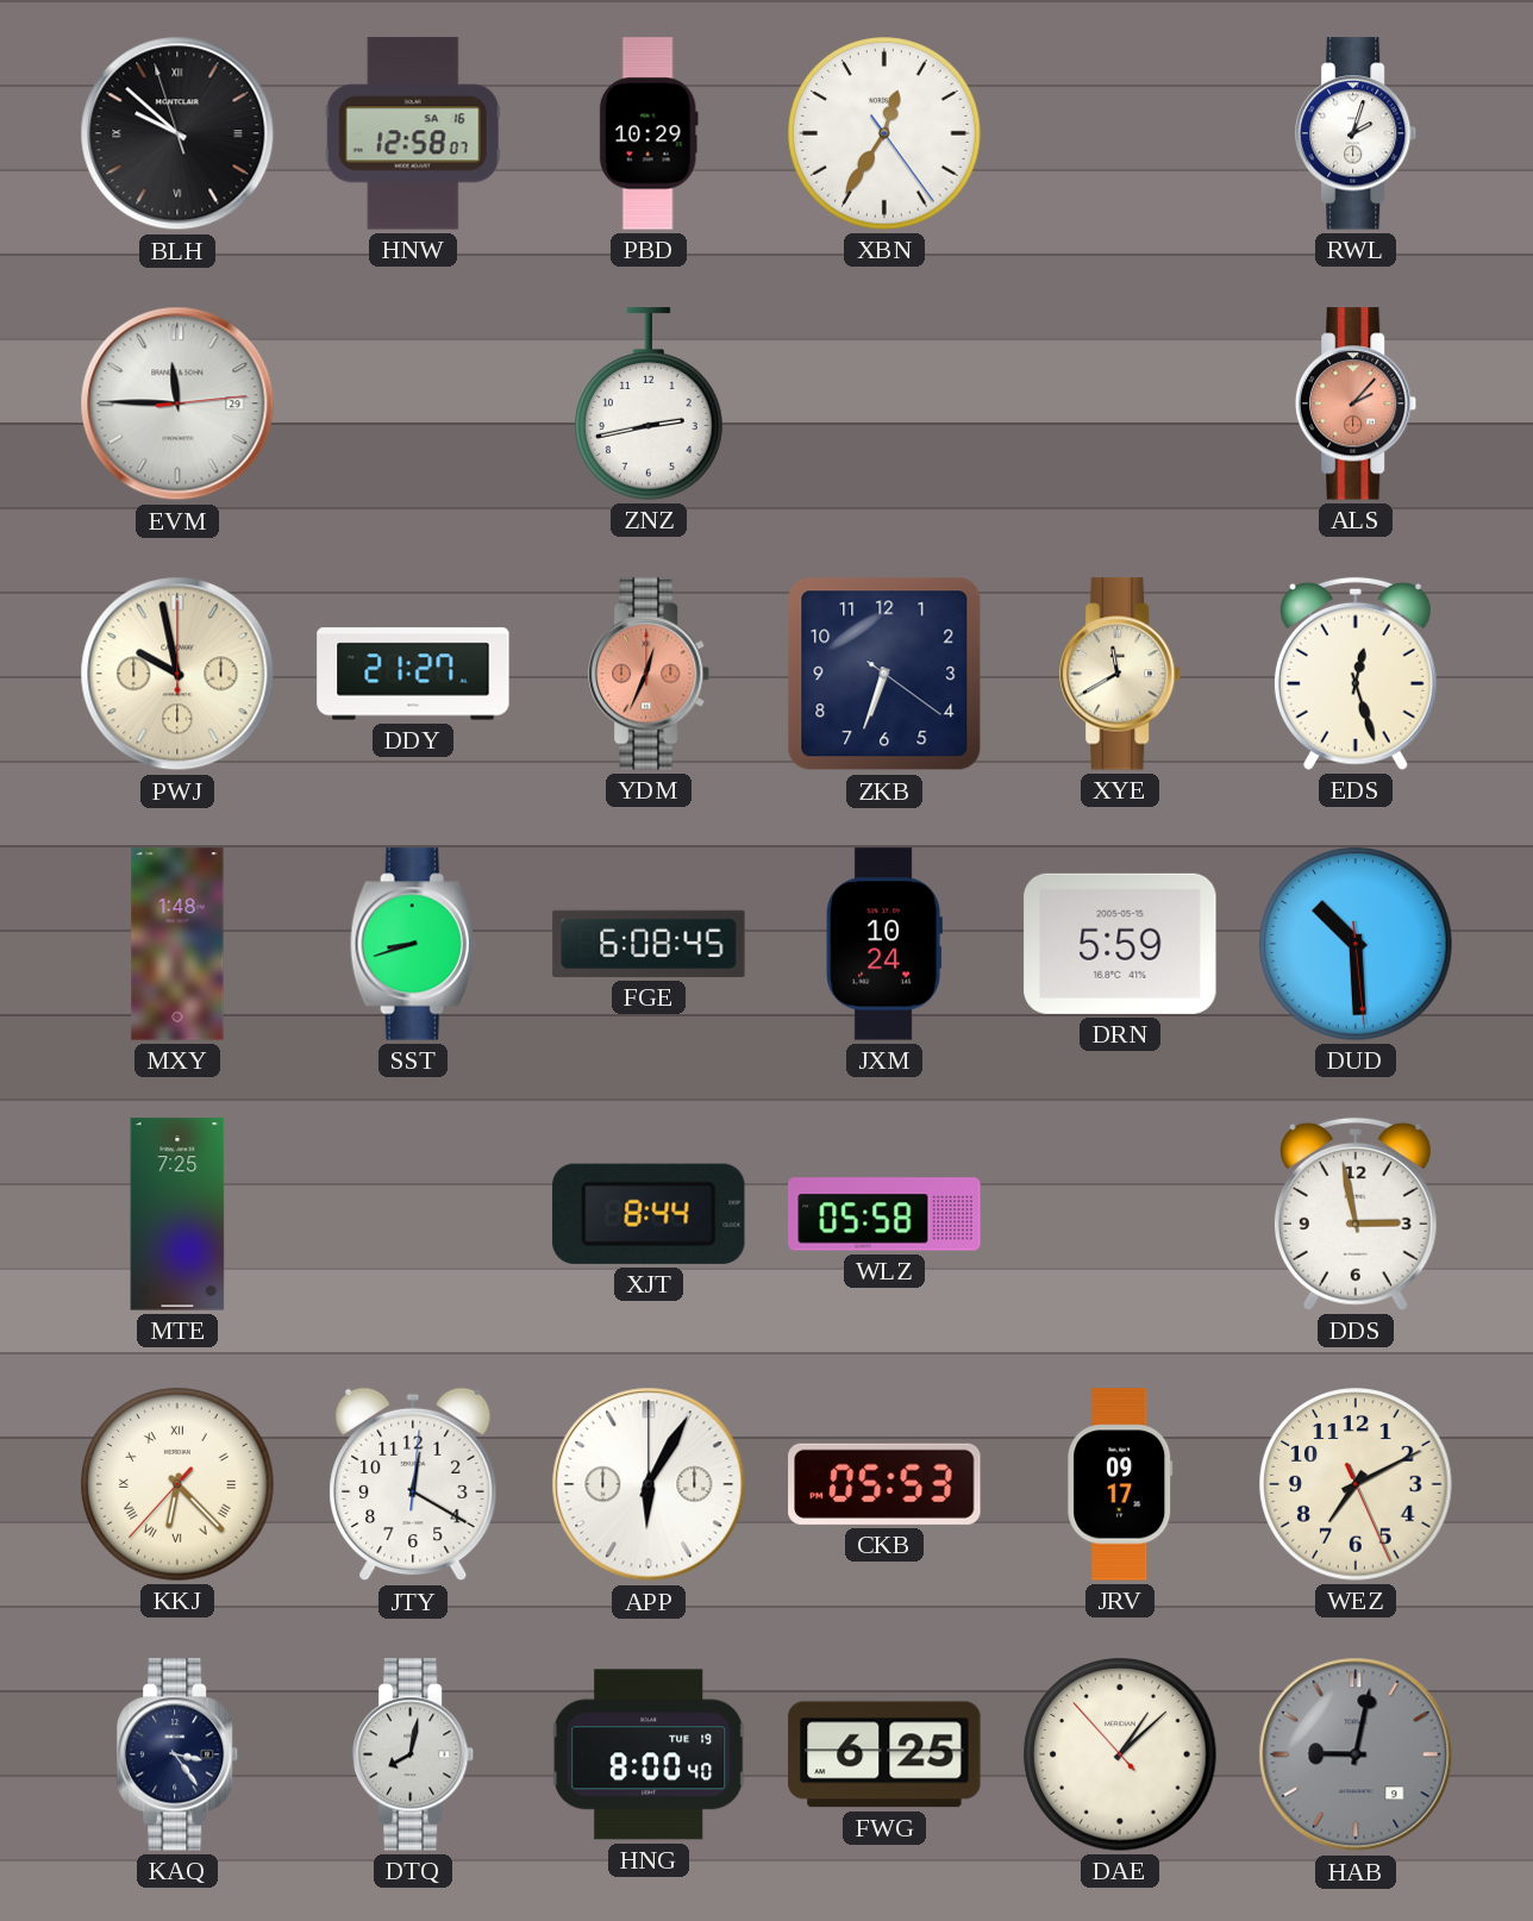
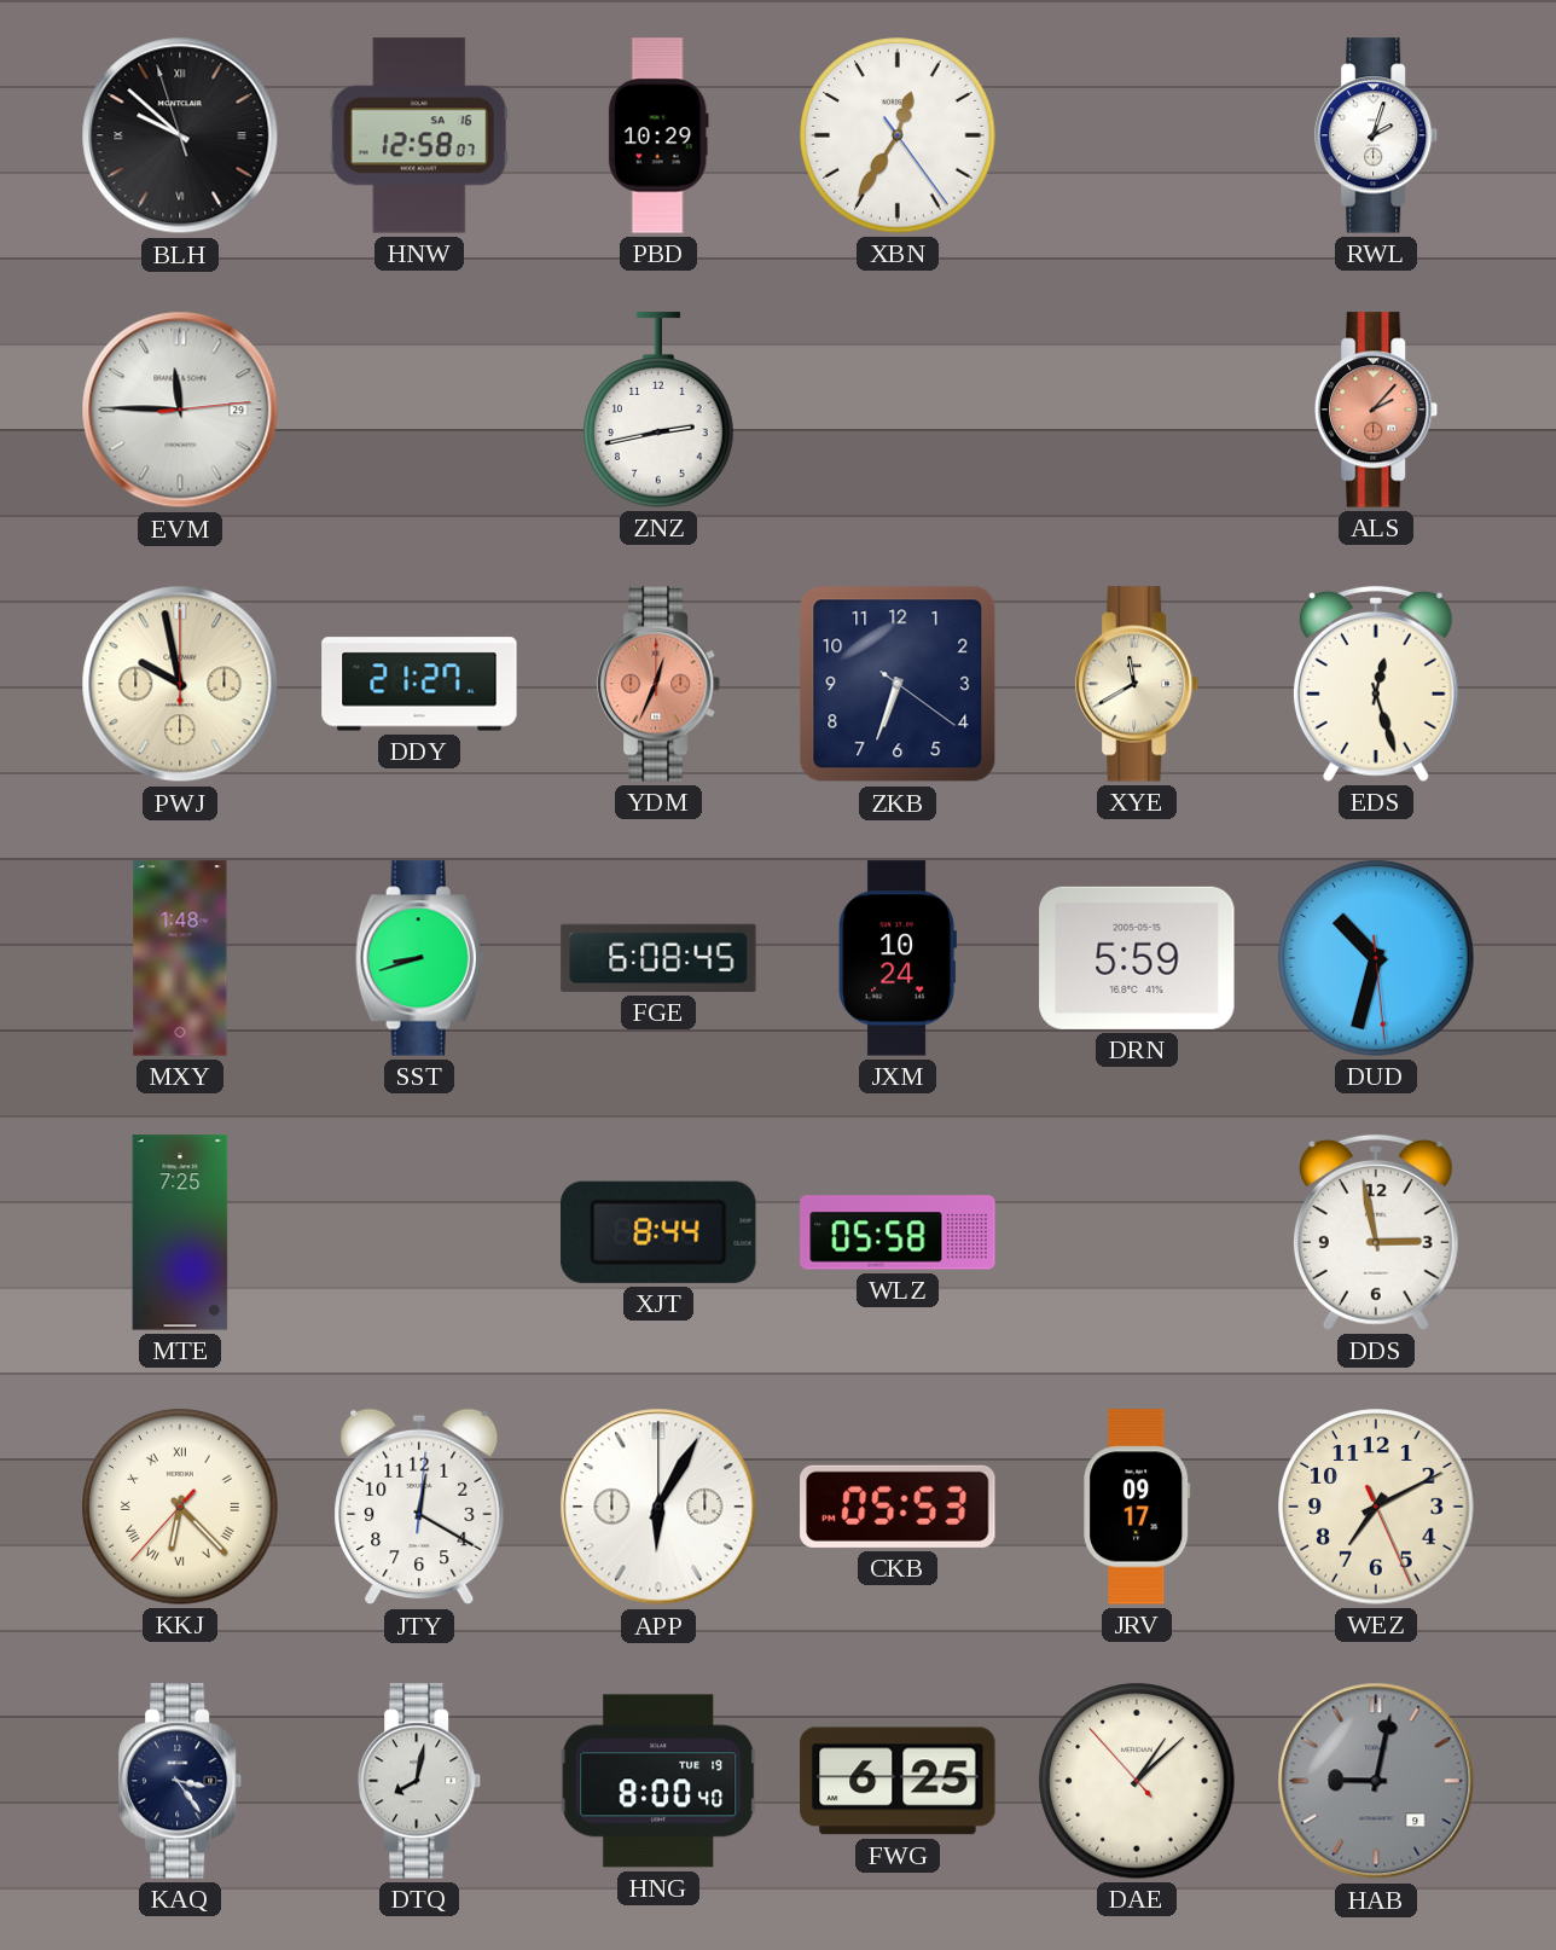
DUD: 10:29 -> 10:32
